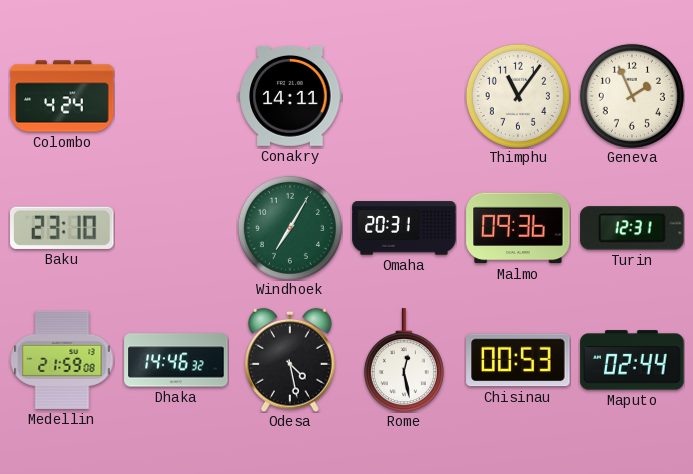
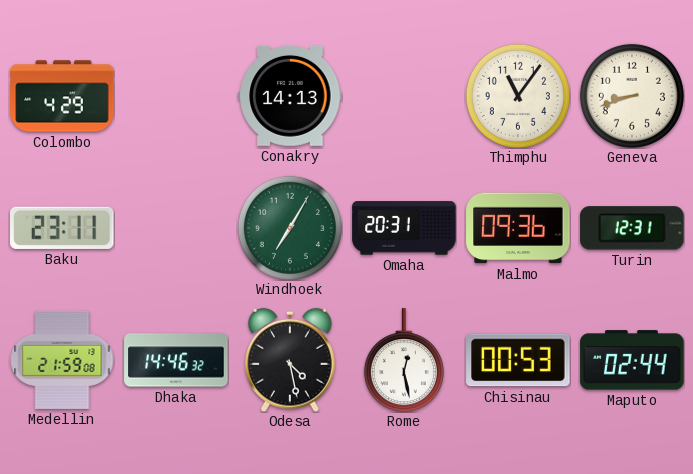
Colombo: 4:24 -> 4:29
Conakry: 14:11 -> 14:13
Geneva: 1:56 -> 8:42
Baku: 23:10 -> 23:11
